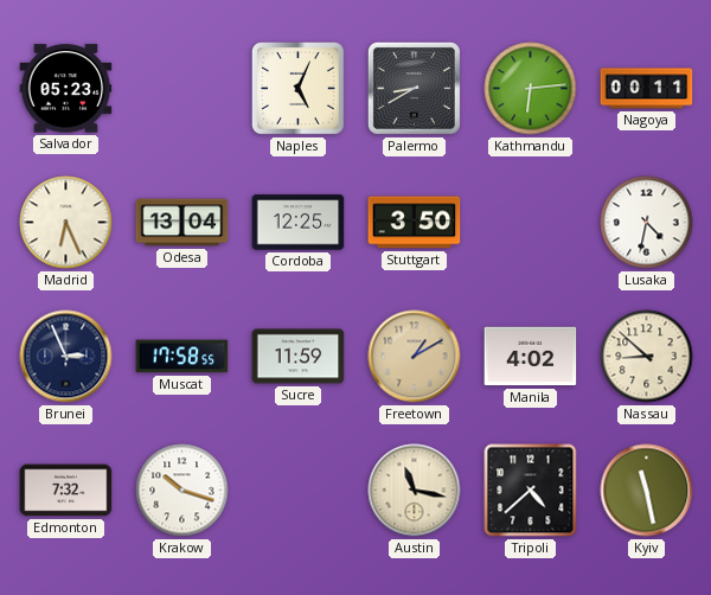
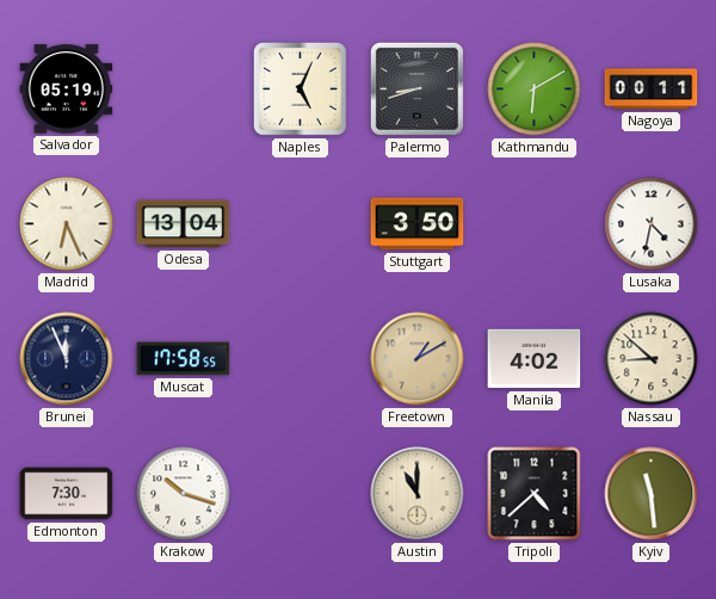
Salvador: 05:23 -> 05:19
Palermo: 8:40 -> 8:42
Kathmandu: 6:14 -> 6:10
Cordoba: 12:25 -> none
Brunei: 2:56 -> 11:56
Sucre: 11:59 -> none
Edmonton: 7:32 -> 7:30
Austin: 11:17 -> 11:00
Kyiv: 11:28 -> 11:29
